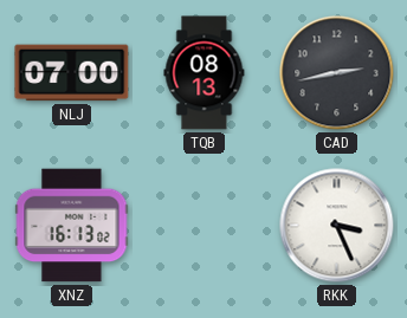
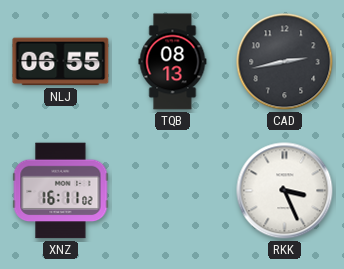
NLJ: 07:00 -> 06:55
XNZ: 16:13 -> 16:11
